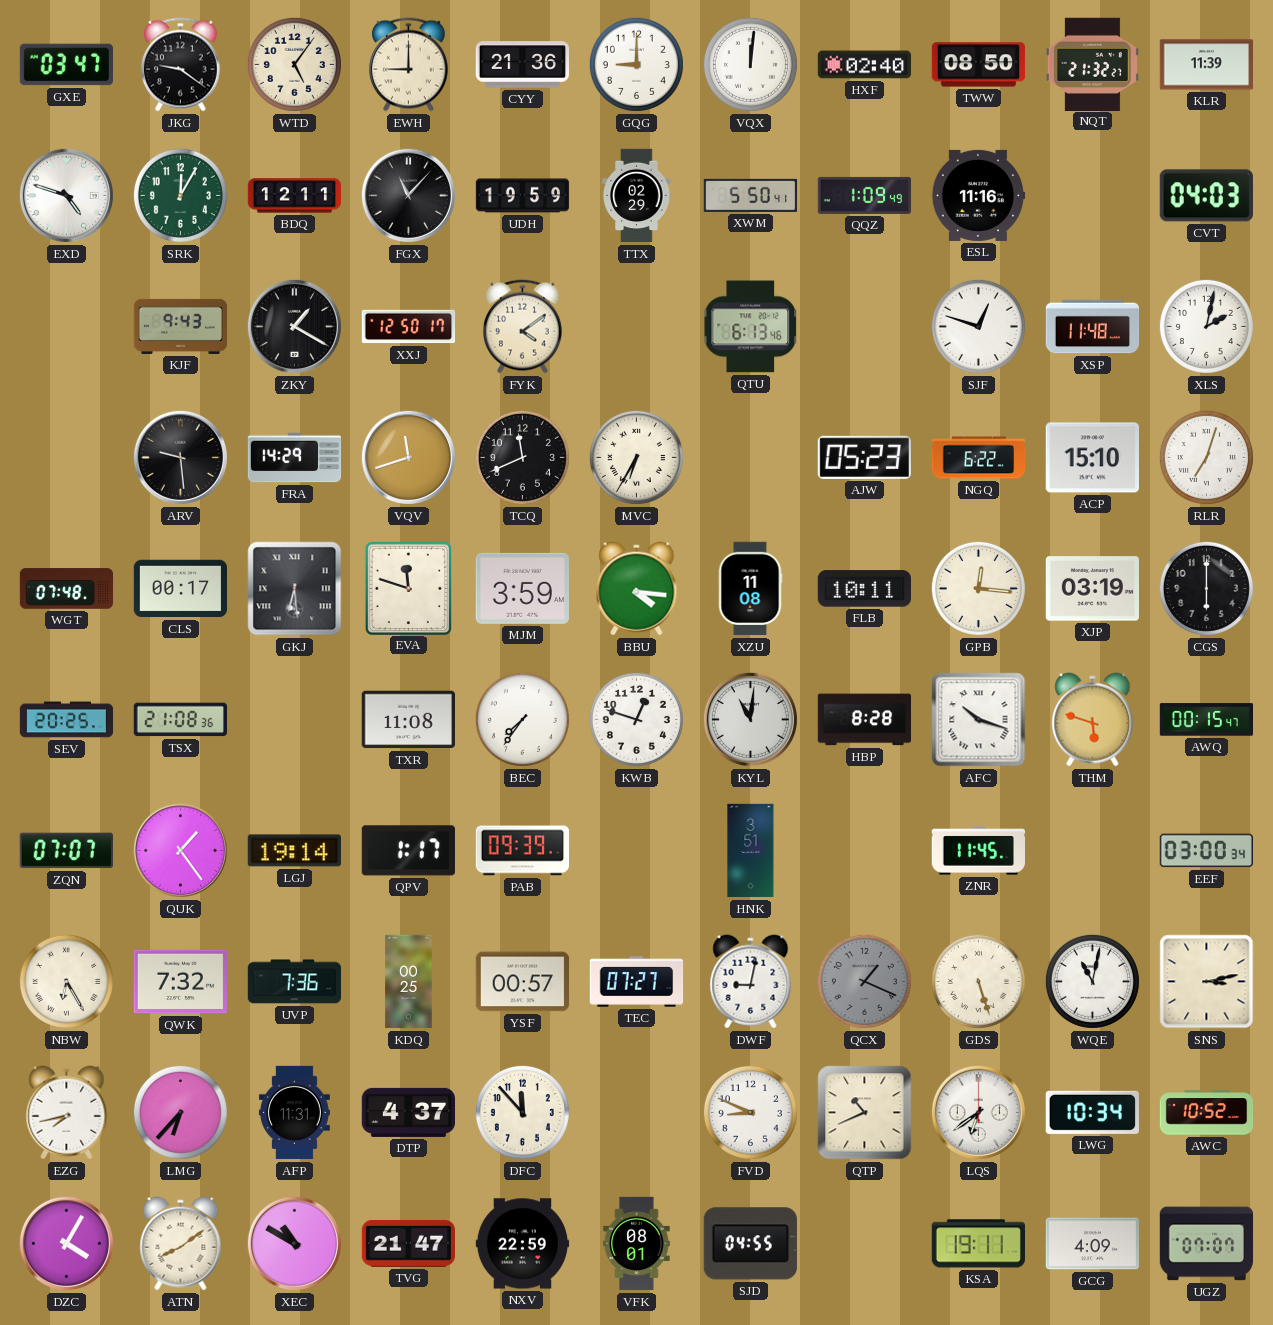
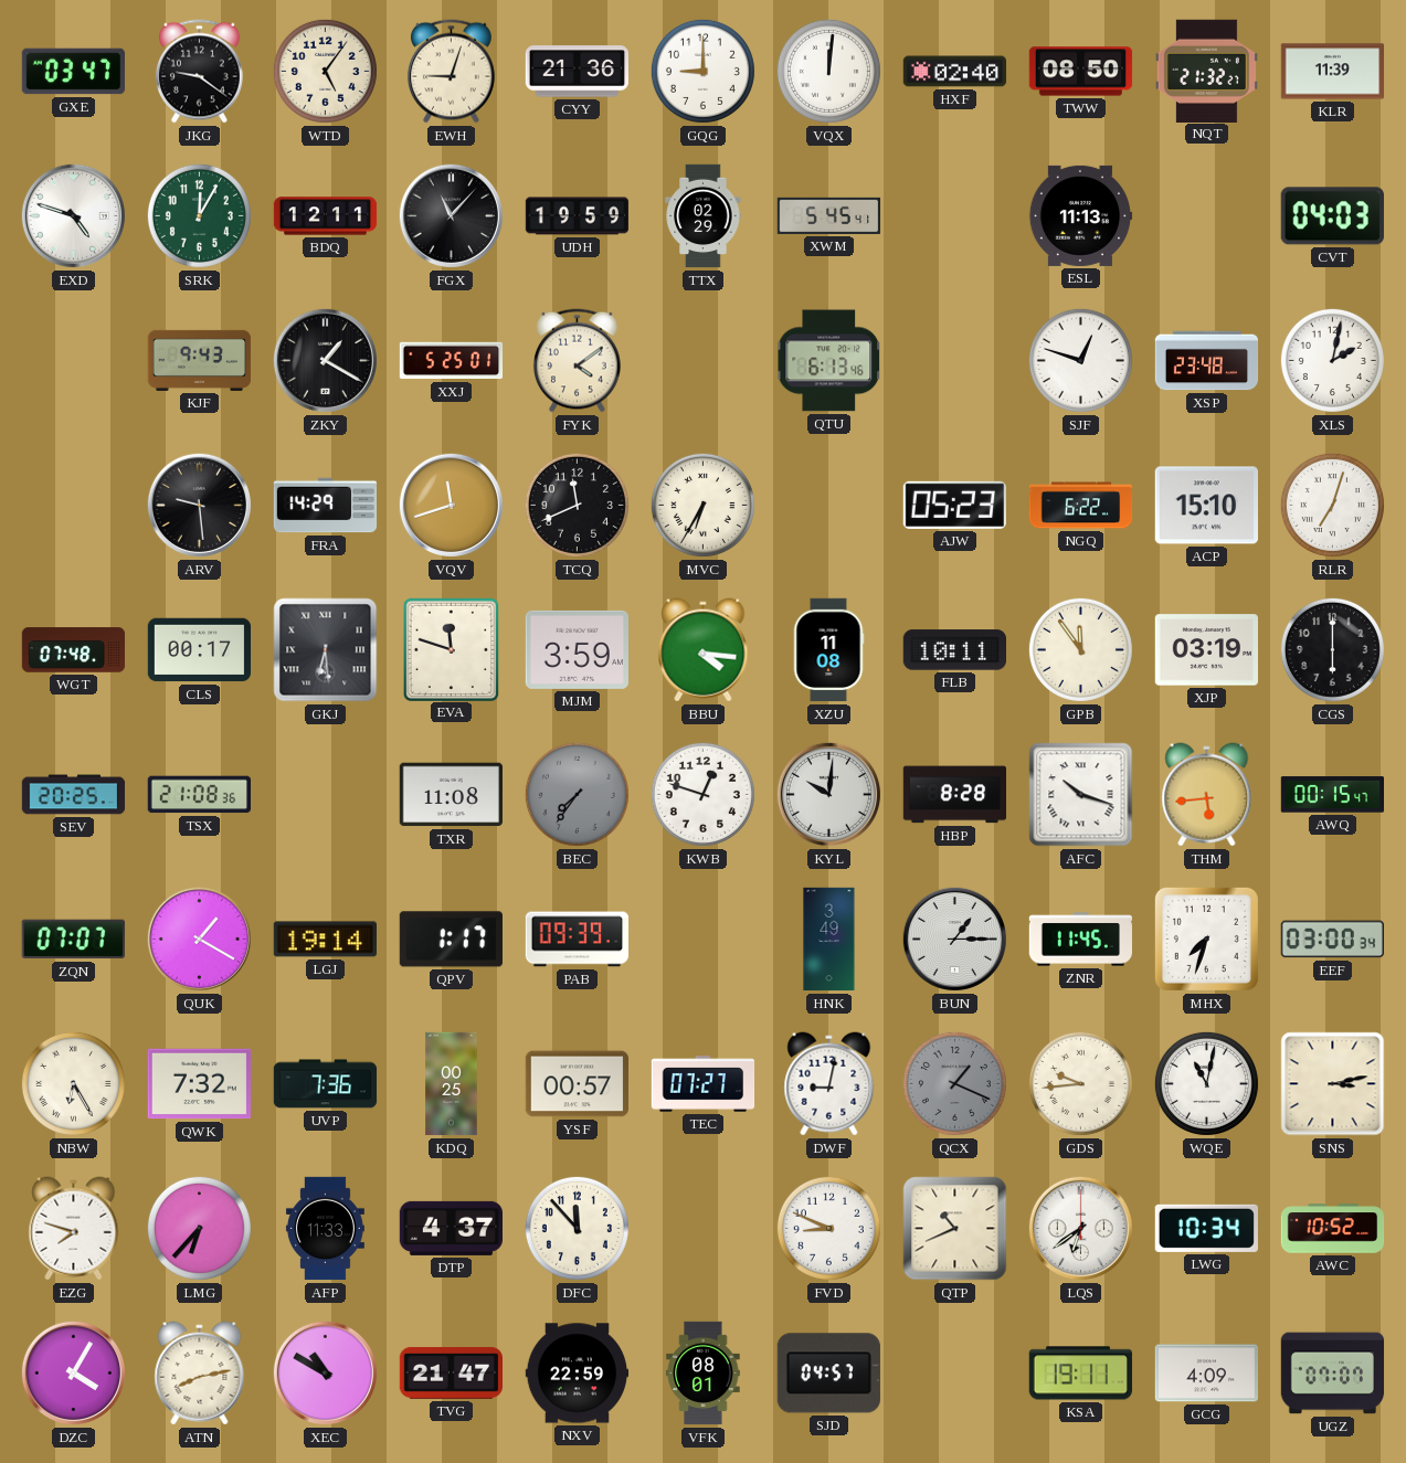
EWH: 9:00 -> 9:03
XWM: 5:50 -> 5:45
QQZ: 1:09 -> none
ESL: 11:16 -> 11:13
XXJ: 12:50 -> 5:25
XSP: 11:48 -> 23:48
GPB: 12:16 -> 11:54
BEC dial: white -> grey
KYL: 11:01 -> 10:01
THM: 5:48 -> 5:44
QUK: 1:24 -> 1:20
HNK: 3:51 -> 3:49
BUN: none -> 1:15
MHX: none -> 7:33
GDS: 5:27 -> 9:44
EZG: 7:43 -> 7:48
AFP: 11:31 -> 11:33
ATN: 8:09 -> 8:13
SJD: 04:55 -> 04:57
